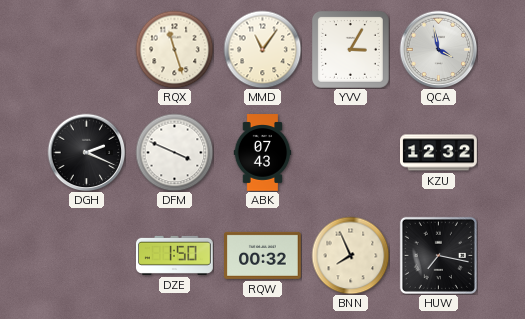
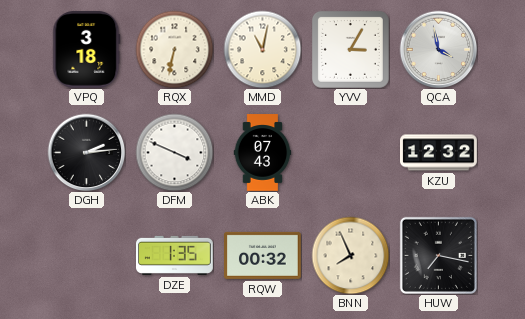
VPQ: none -> 3:18
RQX: 11:27 -> 6:32
MMD: 11:06 -> 11:02
DGH: 2:19 -> 2:14
DZE: 1:50 -> 1:35
